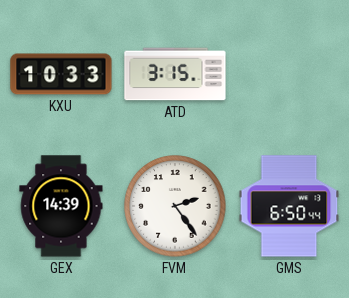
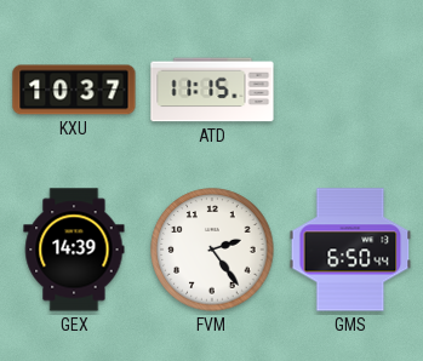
KXU: 10:33 -> 10:37
ATD: 3:15 -> 11:15
